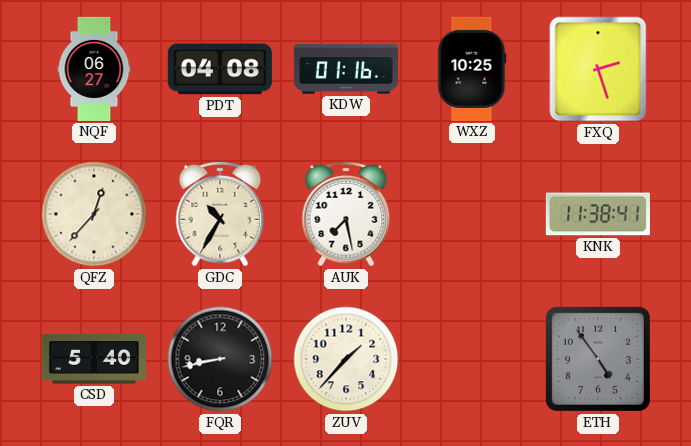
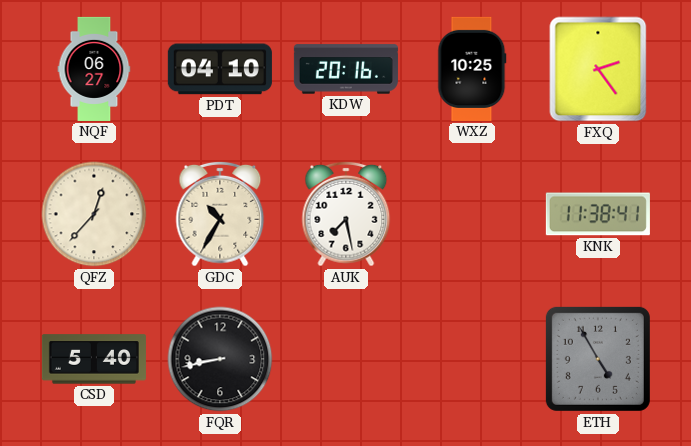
PDT: 04:08 -> 04:10
KDW: 01:16 -> 20:16
FXQ: 2:27 -> 2:24
ZUV: 1:37 -> none
ETH: 4:54 -> 4:55
